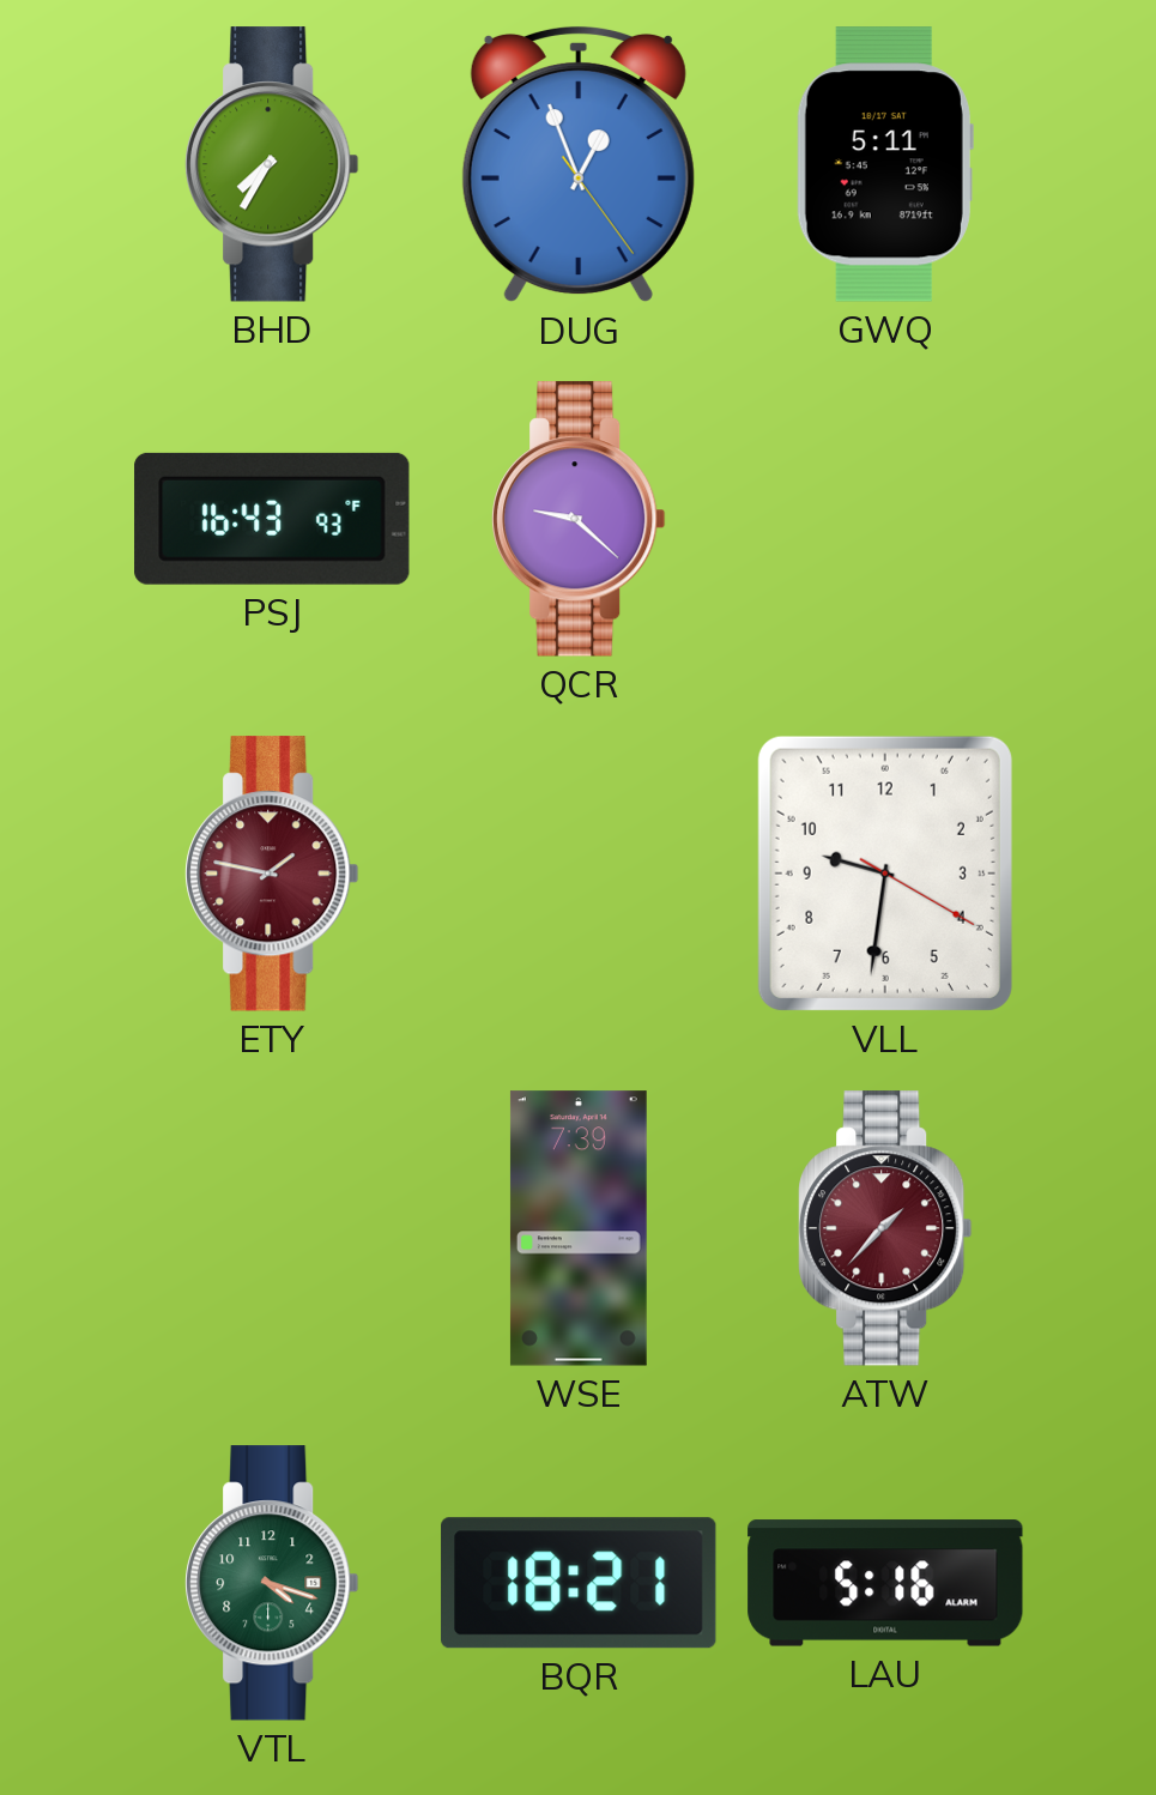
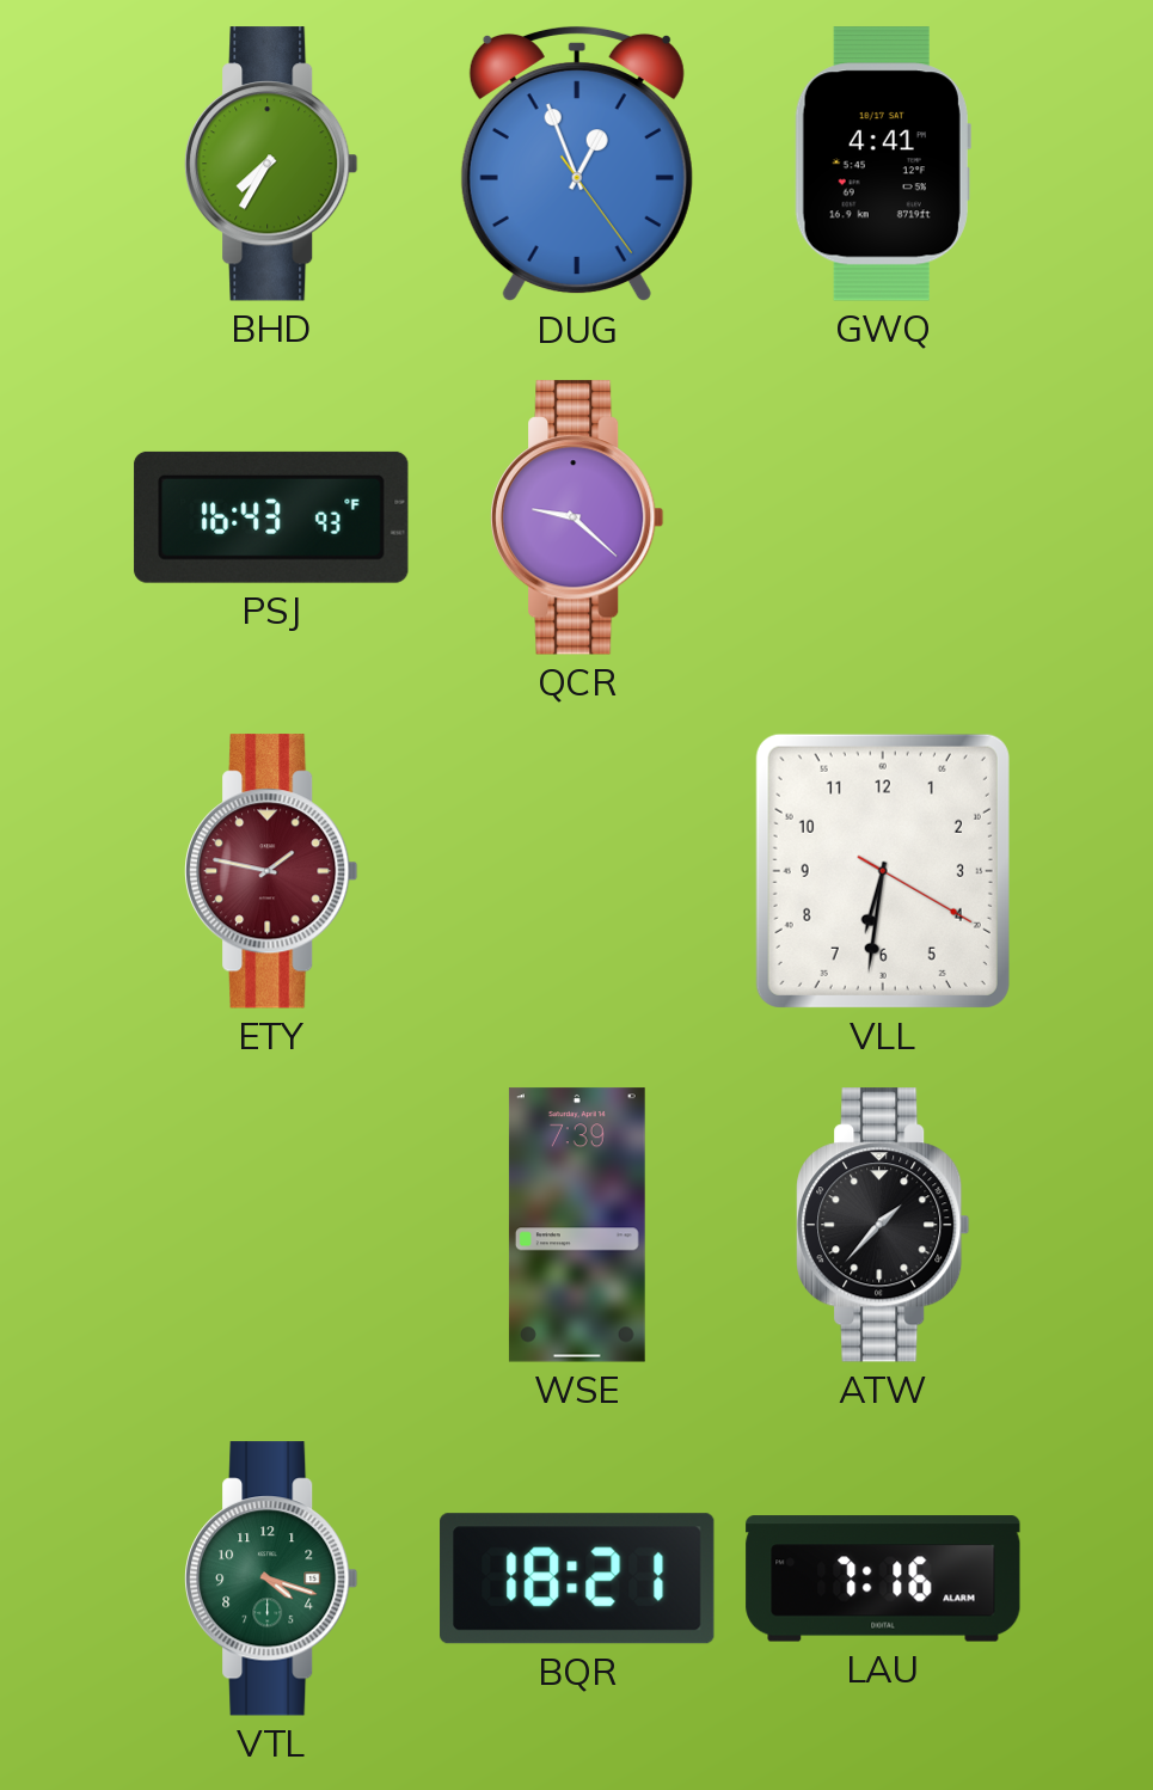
GWQ: 5:11 -> 4:41
VLL: 9:31 -> 6:31
ATW dial: burgundy -> black
LAU: 5:16 -> 7:16
